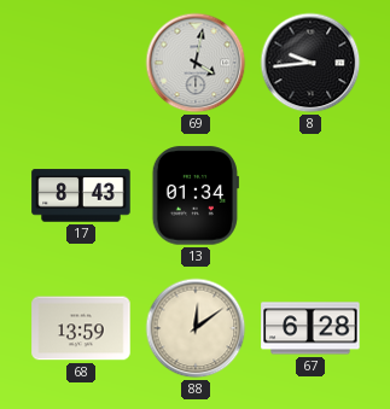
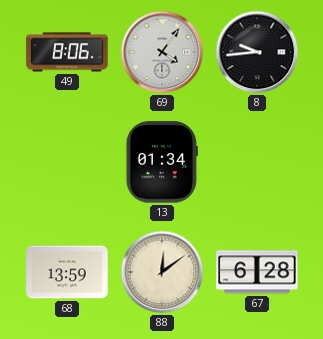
49: none -> 8:06
69: 4:02 -> 4:06
17: 8:43 -> none
